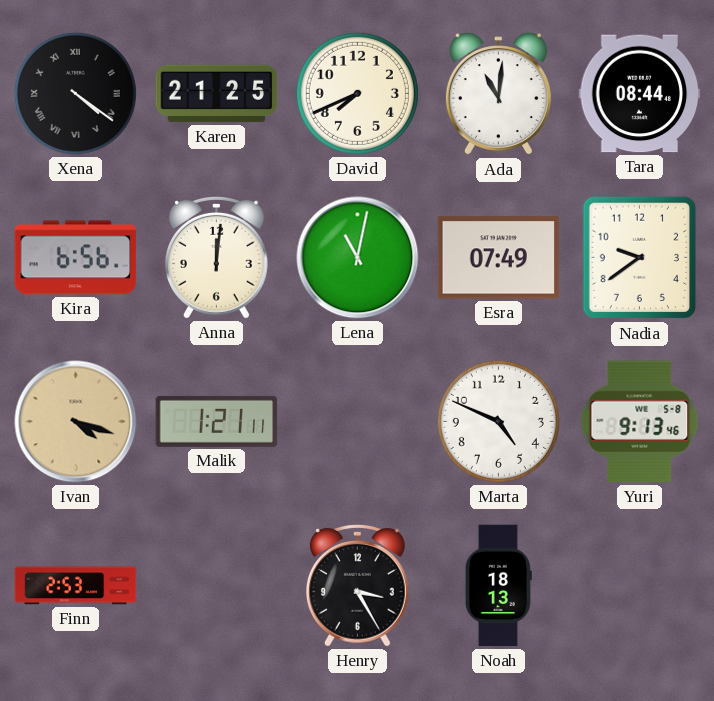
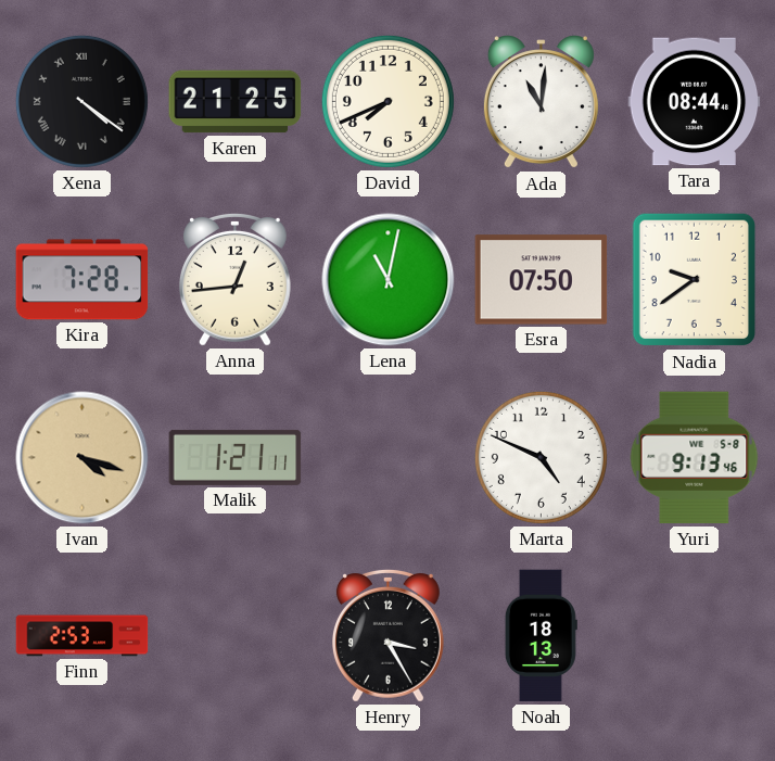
Kira: 6:56 -> 7:28
Anna: 12:01 -> 12:44
Esra: 07:49 -> 07:50
